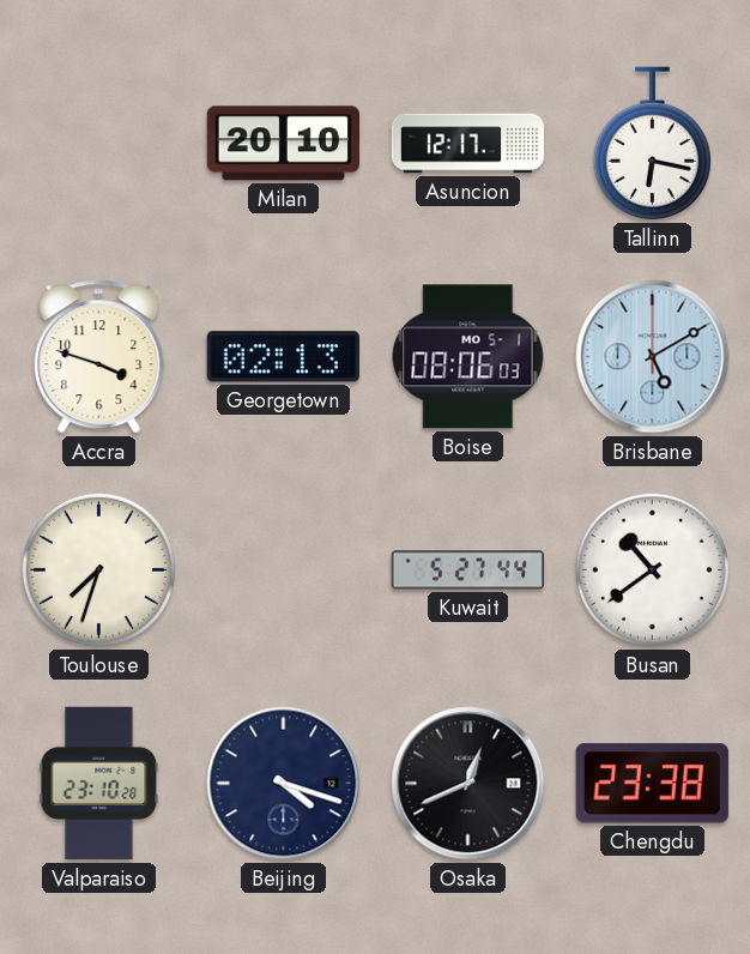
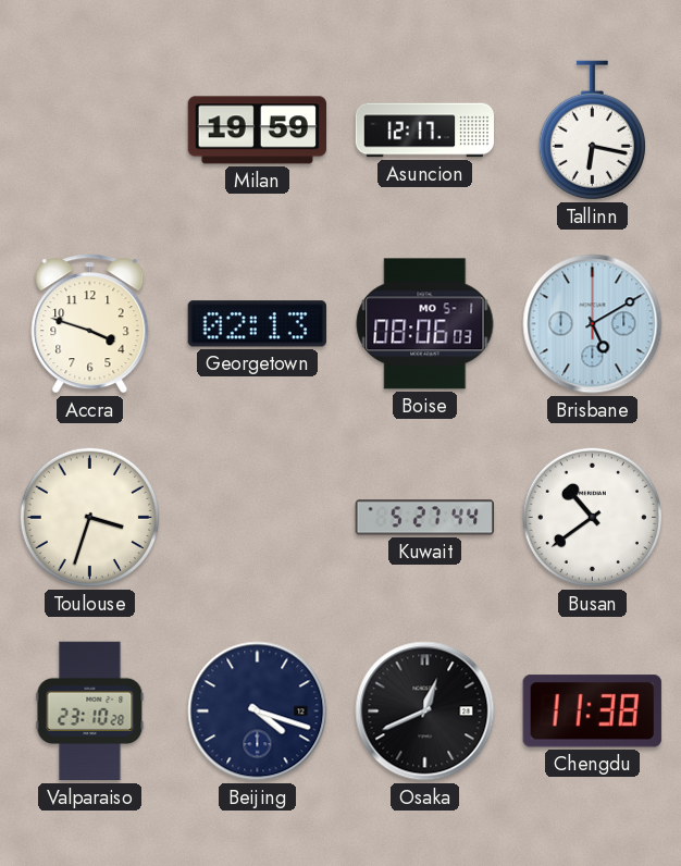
Milan: 20:10 -> 19:59
Toulouse: 7:33 -> 3:33
Chengdu: 23:38 -> 11:38
